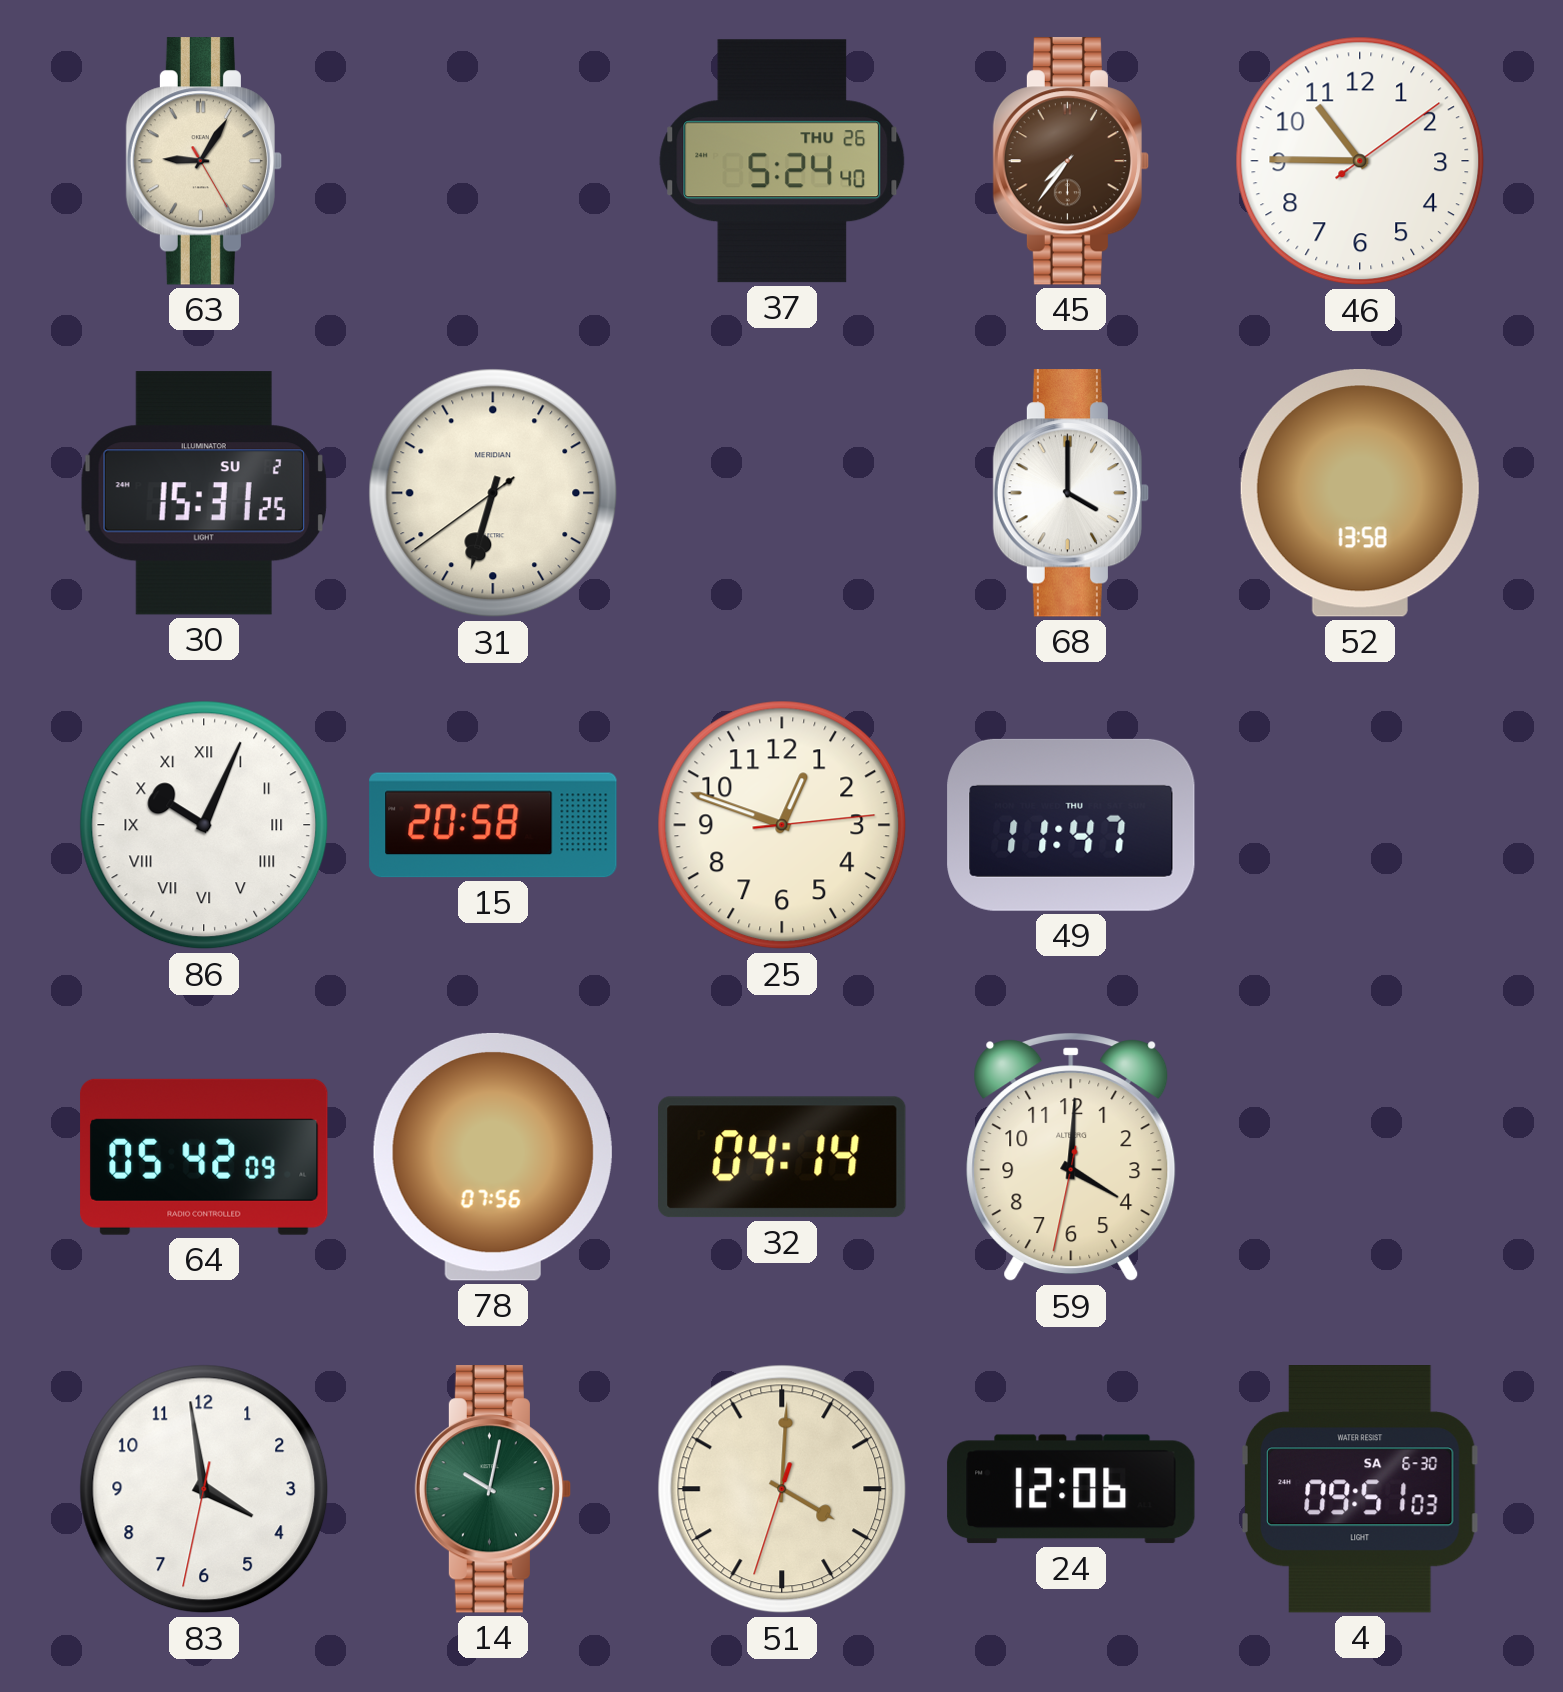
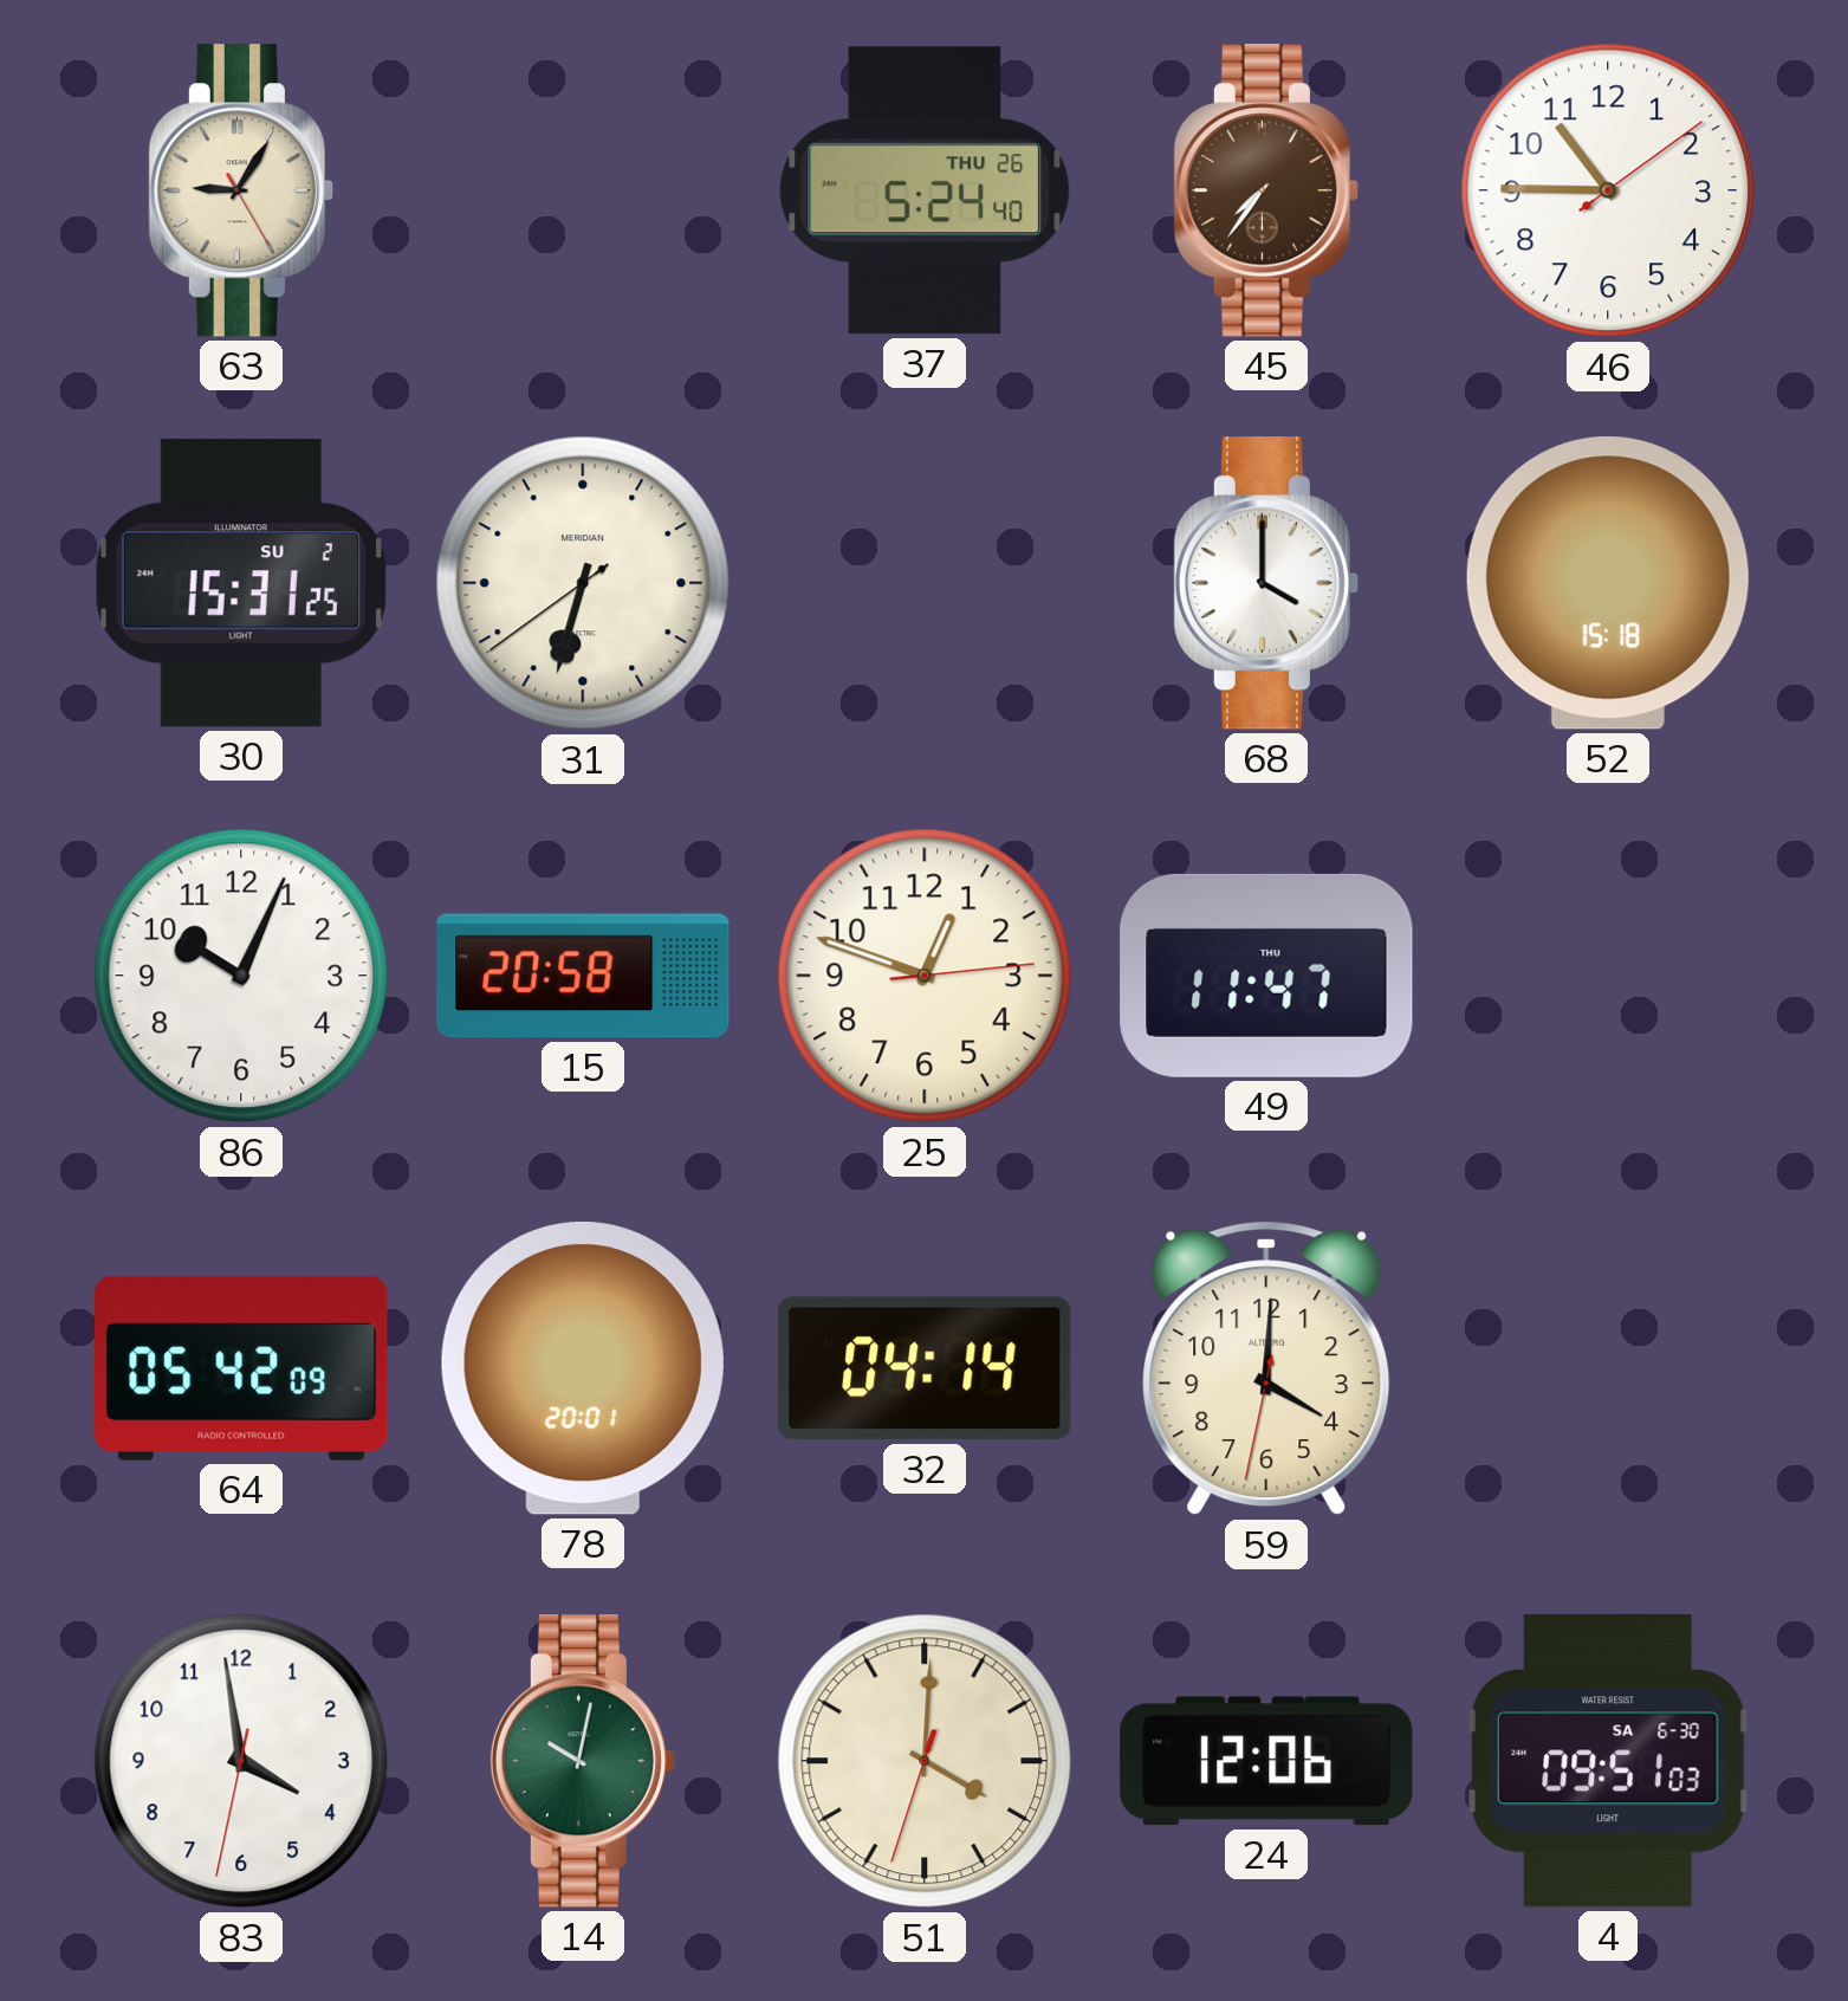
52: 13:58 -> 15:18
86 numerals: Roman -> Arabic
78: 07:56 -> 20:01
